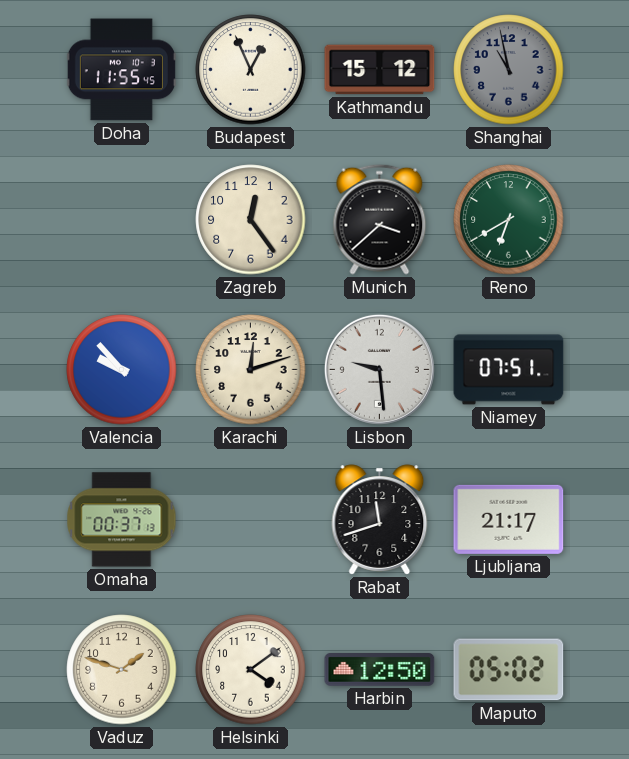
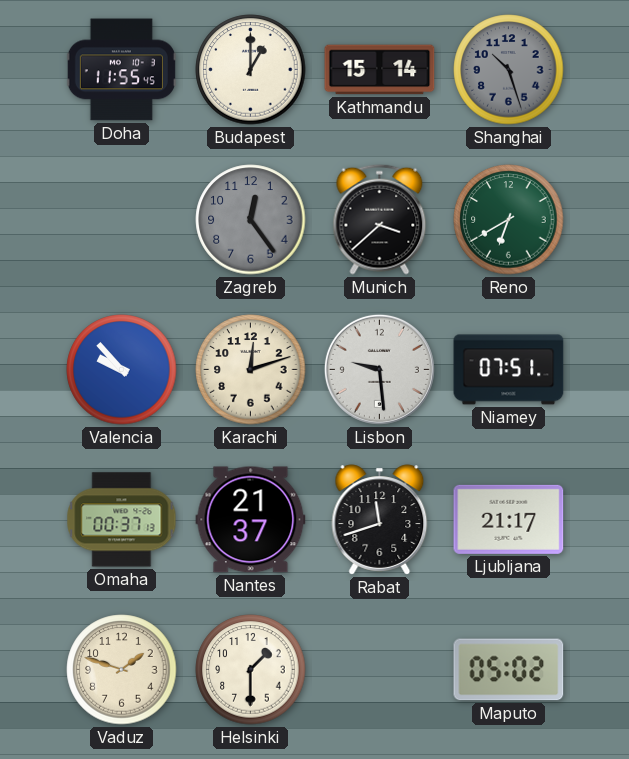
Budapest: 12:56 -> 1:00
Kathmandu: 15:12 -> 15:14
Shanghai: 10:58 -> 10:27
Zagreb dial: cream -> grey
Nantes: none -> 21:37
Helsinki: 4:09 -> 1:30
Harbin: 12:50 -> none
